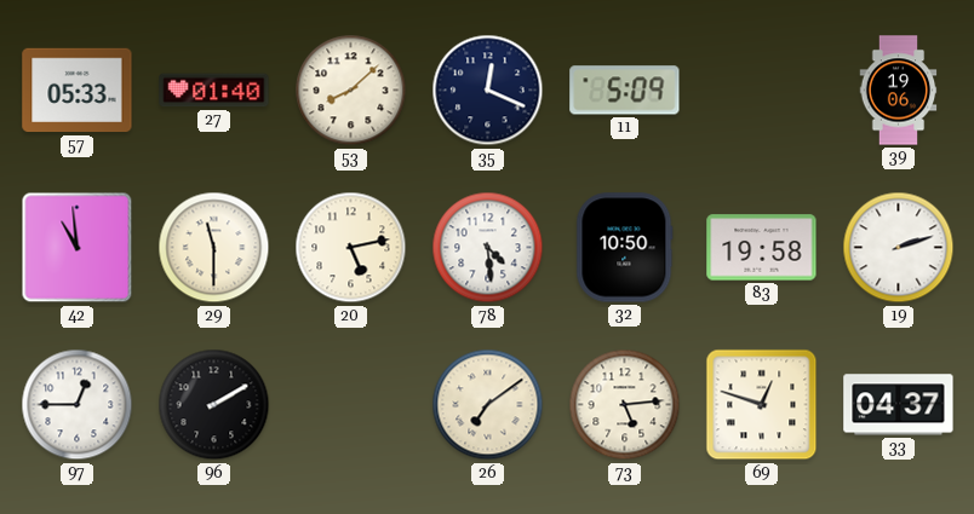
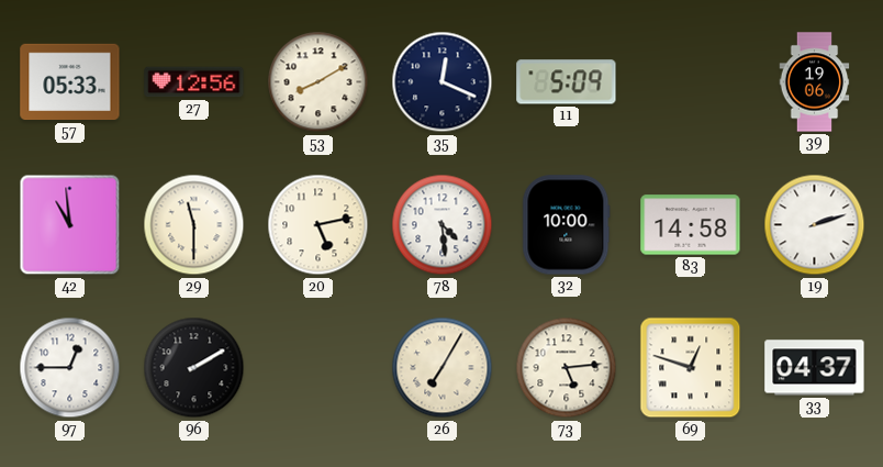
27: 01:40 -> 12:56
53: 8:08 -> 8:10
32: 10:50 -> 10:00
83: 19:58 -> 14:58
26: 7:09 -> 7:05
